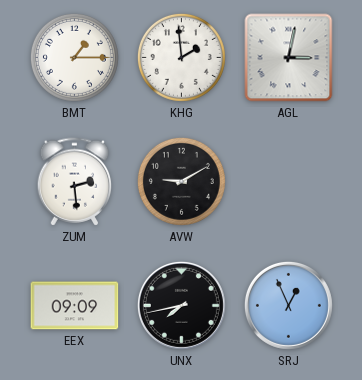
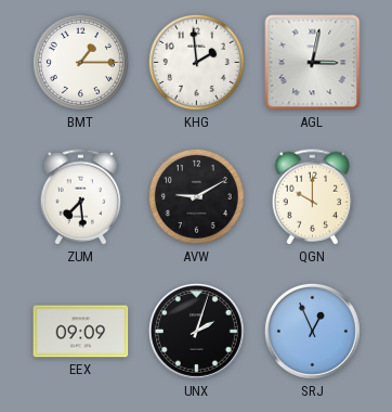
ZUM: 2:29 -> 7:29
QGN: none -> 10:00
UNX: 7:43 -> 2:03
